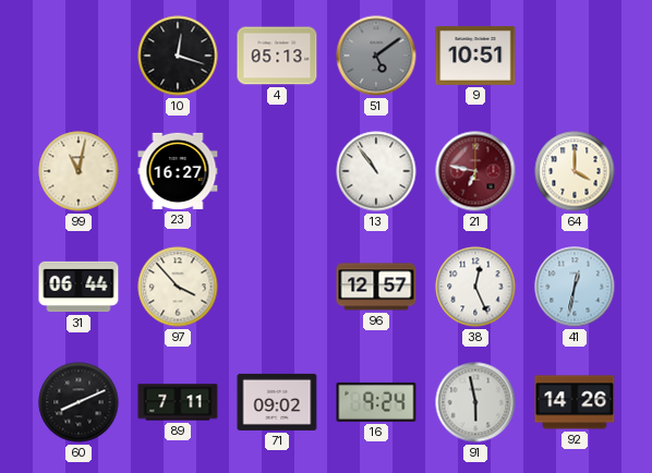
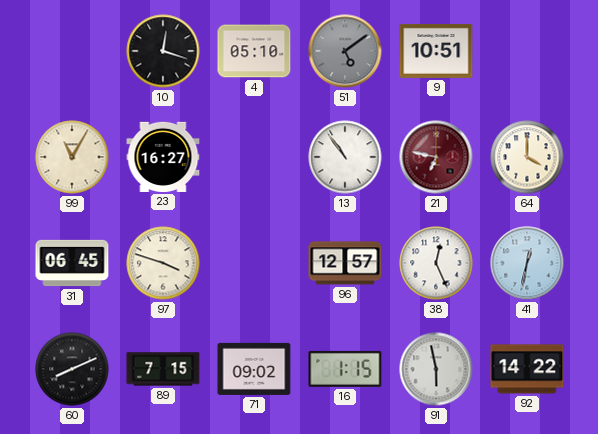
4: 05:13 -> 05:10
99: 11:02 -> 11:05
31: 06:44 -> 06:45
97: 3:53 -> 3:48
89: 7:11 -> 7:15
16: 9:24 -> 1:15
92: 14:26 -> 14:22
